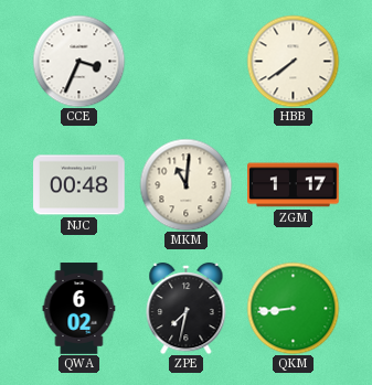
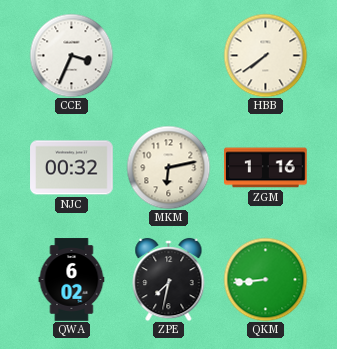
NJC: 00:48 -> 00:32
MKM: 11:01 -> 6:13
ZGM: 1:17 -> 1:16
